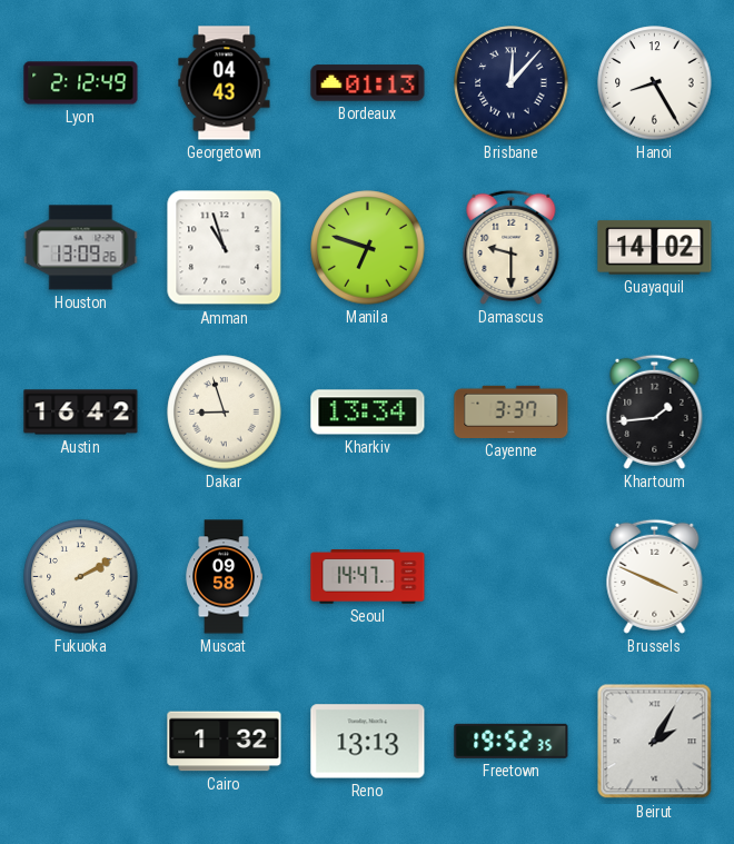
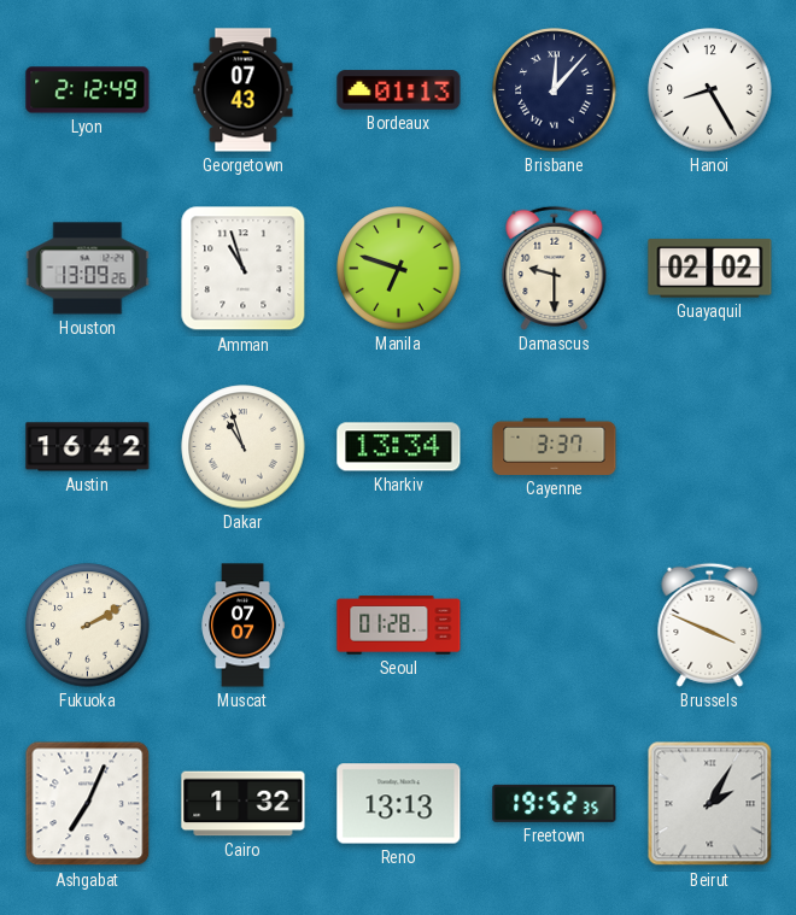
Georgetown: 04:43 -> 07:43
Guayaquil: 14:02 -> 02:02
Dakar: 8:57 -> 10:57
Khartoum: 1:44 -> none
Muscat: 09:58 -> 07:07
Seoul: 14:47 -> 01:28
Ashgabat: none -> 7:04
